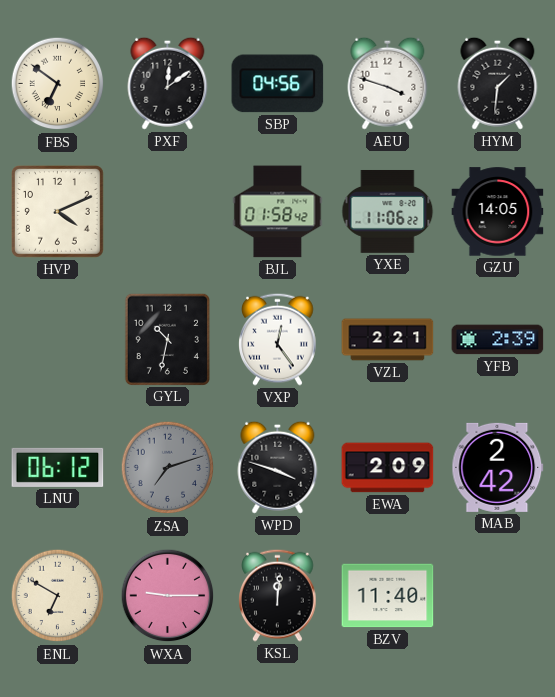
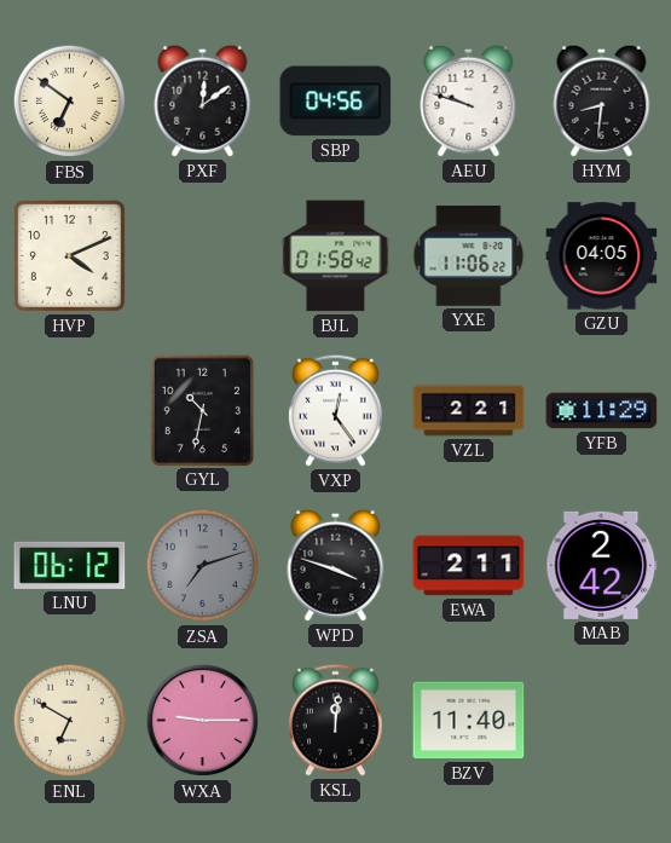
AEU: 3:48 -> 9:48
HYM: 1:31 -> 8:31
GZU: 14:05 -> 04:05
YFB: 2:39 -> 11:29
EWA: 2:09 -> 2:11
